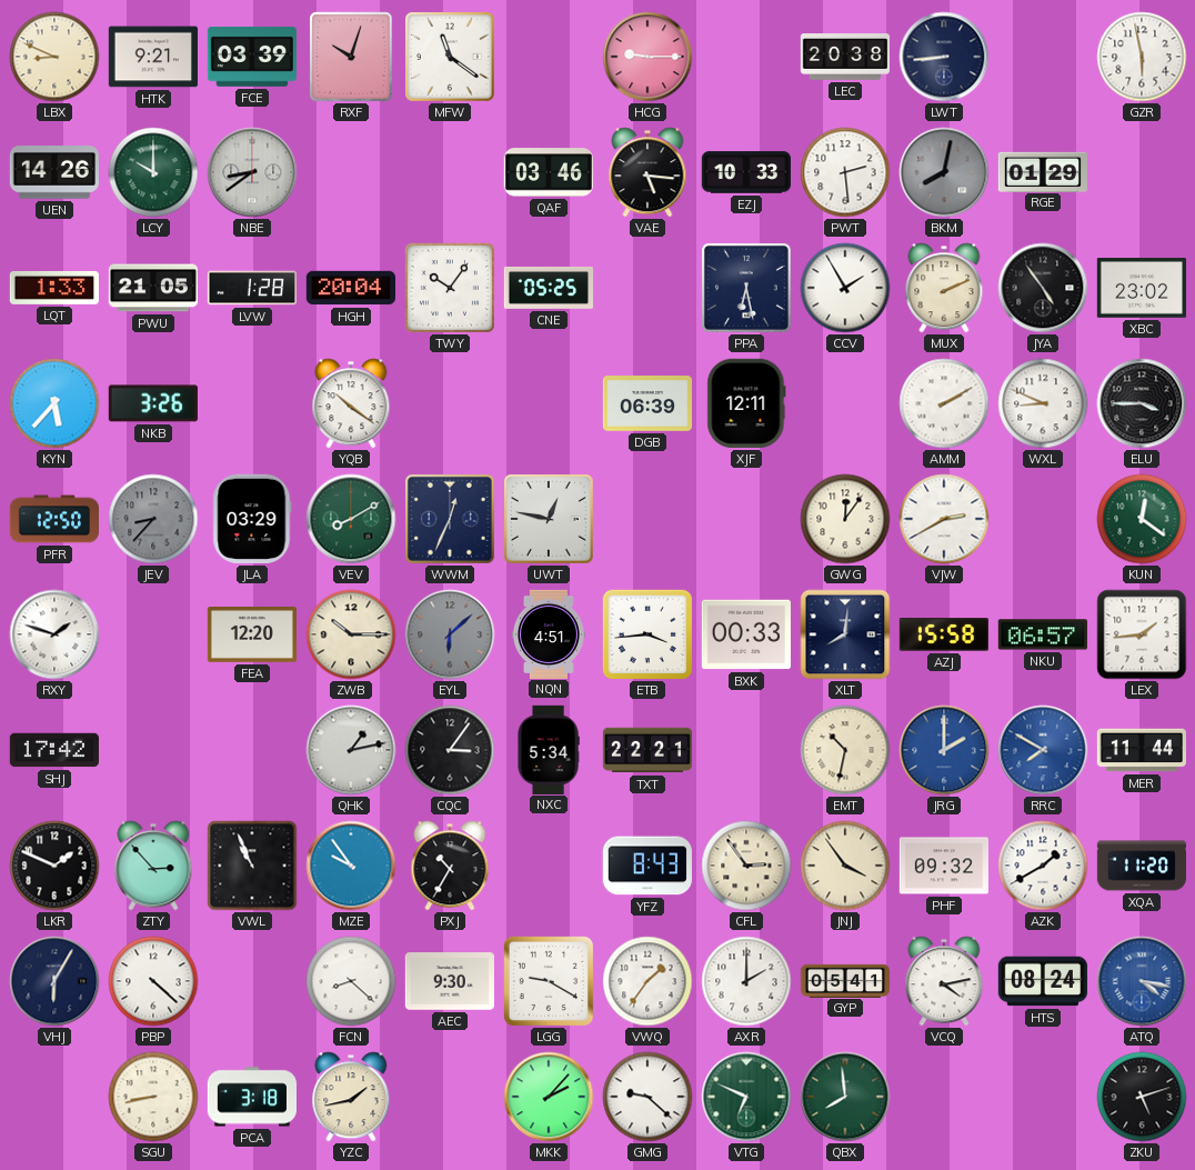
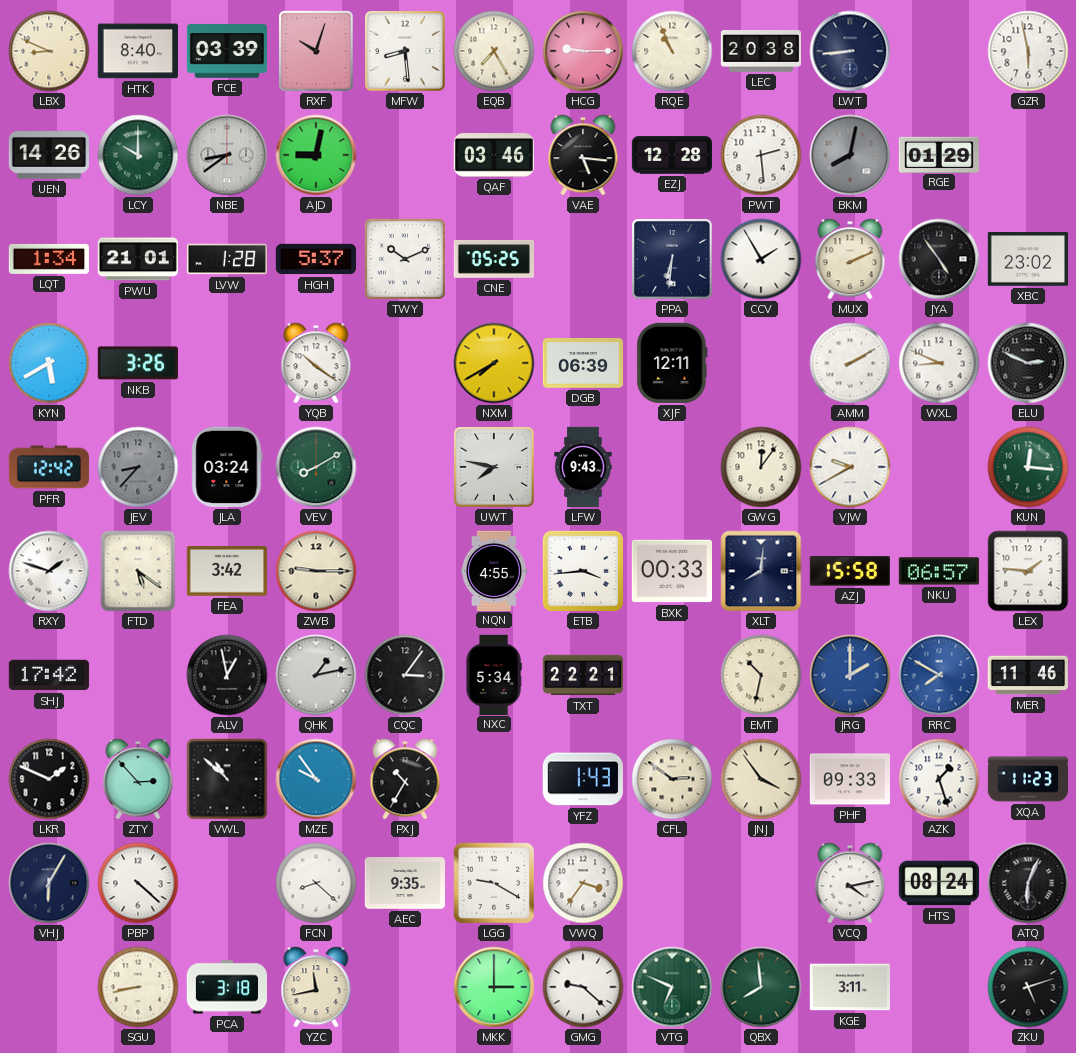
HTK: 9:21 -> 8:40
MFW: 11:21 -> 8:29
EQB: none -> 7:25
RQE: none -> 10:56
AJD: none -> 9:02
EZJ: 10:33 -> 12:28
LQT: 1:33 -> 1:34
PWU: 21:05 -> 21:01
HGH: 20:04 -> 5:37
TWY: 10:06 -> 10:11
PPA: 6:28 -> 6:31
KYN: 5:37 -> 5:40
NXM: none -> 7:40
ELU: 3:45 -> 2:49
PFR: 12:50 -> 12:42
JLA: 03:29 -> 03:24
WWM: 12:34 -> none
UWT: 12:47 -> 7:47
LFW: none -> 9:43
VJW: 2:40 -> 9:40
KUN: 12:21 -> 12:16
FTD: none -> 5:21
FEA: 12:20 -> 3:42
ZWB: 10:15 -> 9:15
EYL: 6:08 -> none
NQN: 4:51 -> 4:55
LEX: 1:44 -> 1:46
ALV: none -> 12:58
MER: 11:44 -> 11:46
VWL: 10:56 -> 10:52
YFZ: 8:43 -> 1:43
CFL: 2:54 -> 2:51
PHF: 09:32 -> 09:33
AZK: 1:40 -> 1:27
XQA: 11:20 -> 11:23
AEC: 9:30 -> 9:35
VWQ: 1:36 -> 3:36
AXR: 2:00 -> none
GYP: 05:41 -> none
ATQ: 4:17 -> 6:04
ATQ dial: blue -> black
YZC: 1:43 -> 11:43
MKK: 2:07 -> 3:00
KGE: none -> 3:11
